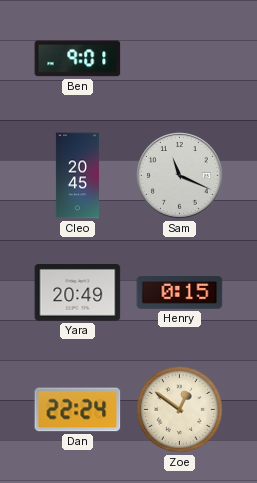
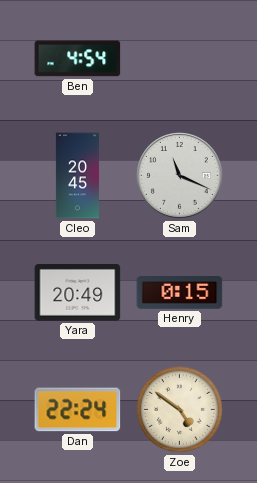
Ben: 9:01 -> 4:54
Zoe: 12:51 -> 4:51
